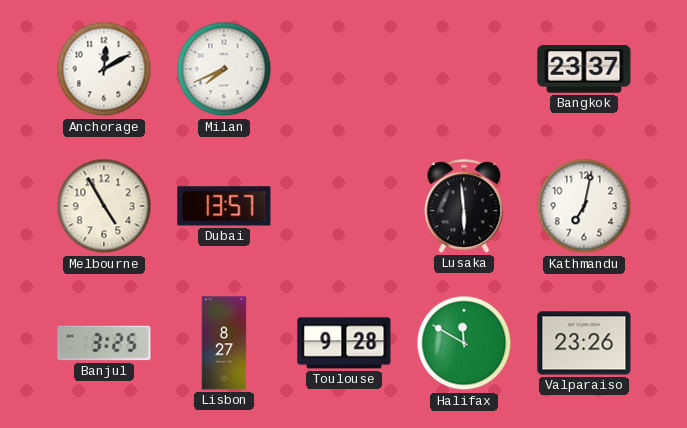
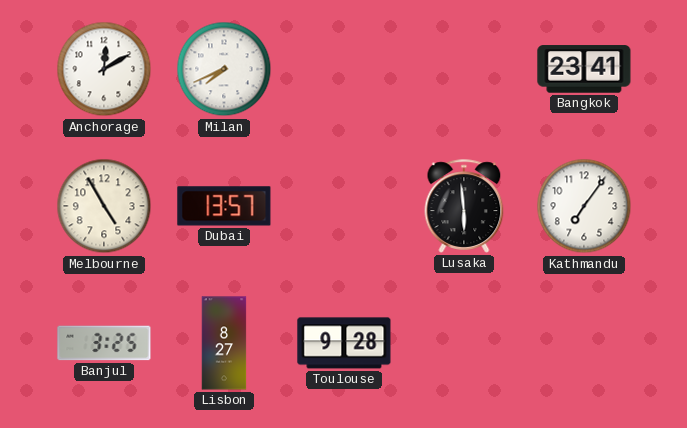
Bangkok: 23:37 -> 23:41
Kathmandu: 7:02 -> 7:06
Halifax: 11:50 -> none
Valparaiso: 23:26 -> none
